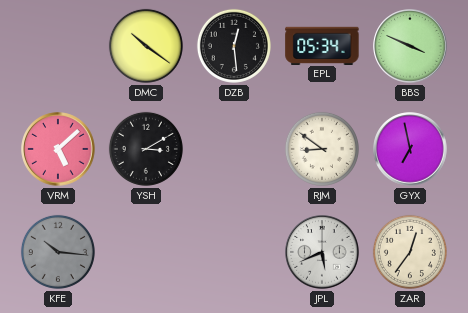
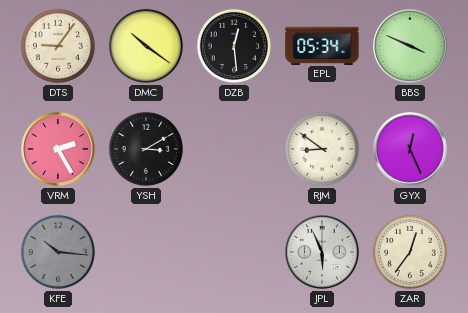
DTS: none -> 9:06
VRM: 5:08 -> 2:25
GYX: 6:58 -> 12:26
JPL: 5:41 -> 5:56
